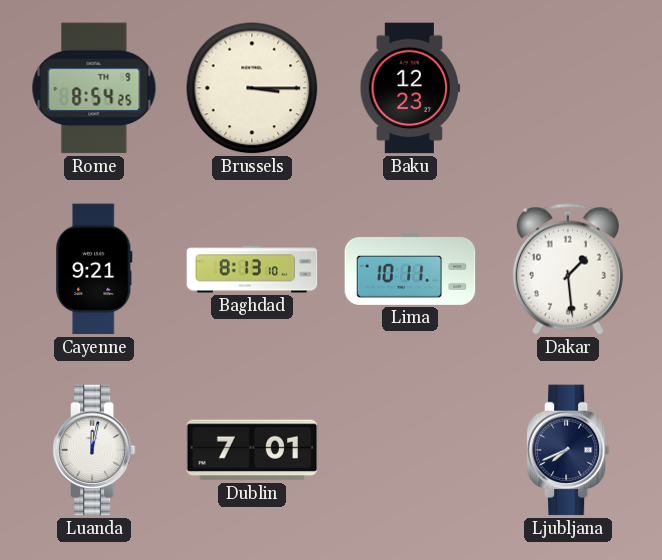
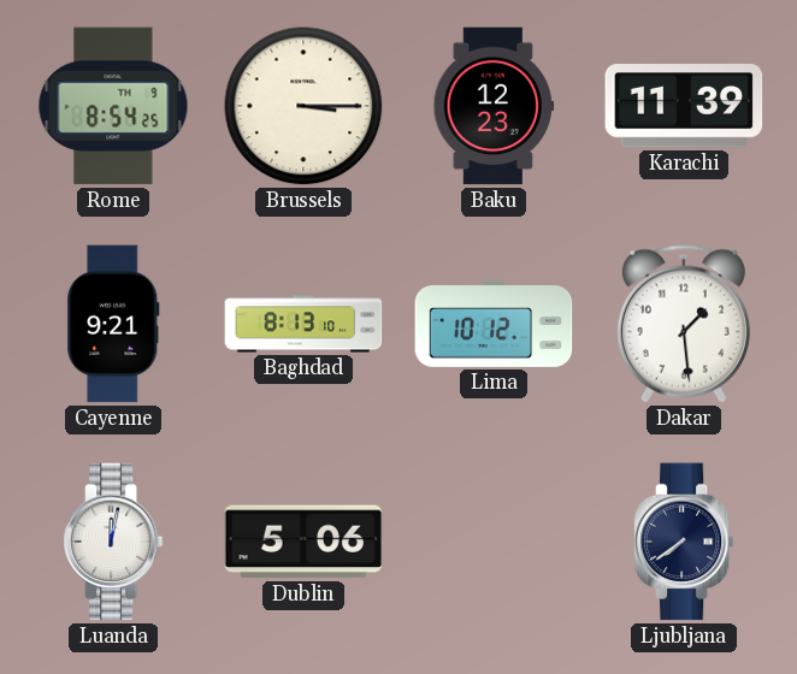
Karachi: none -> 11:39
Lima: 10:11 -> 10:12
Dublin: 7:01 -> 5:06
Ljubljana: 7:41 -> 7:39
